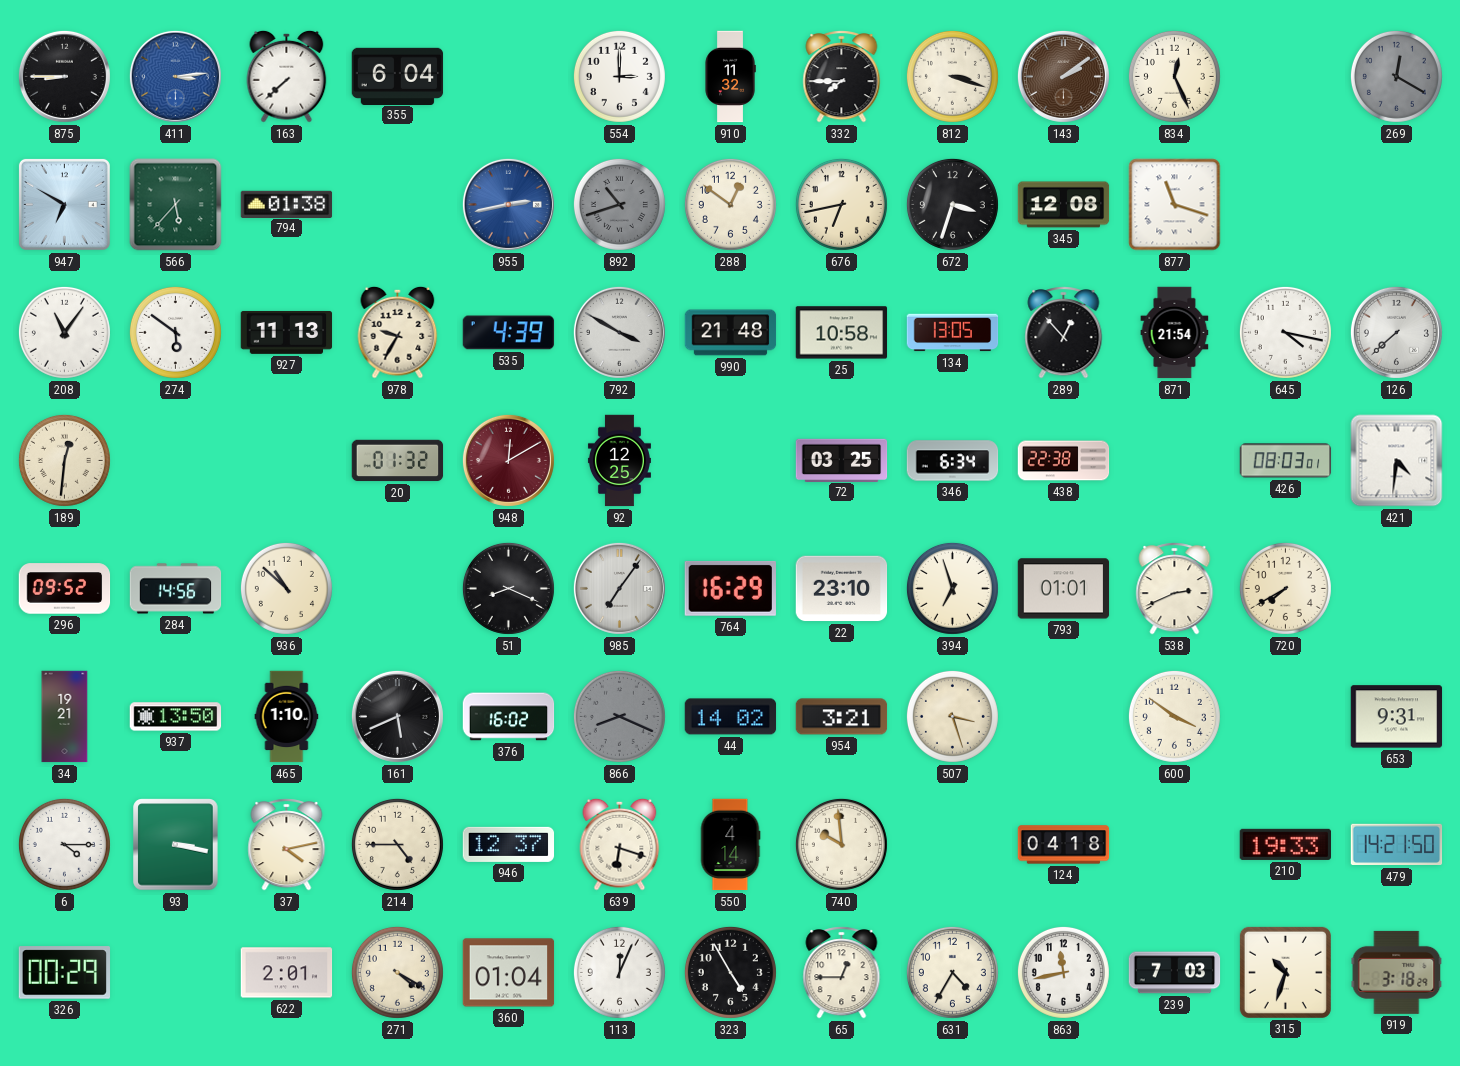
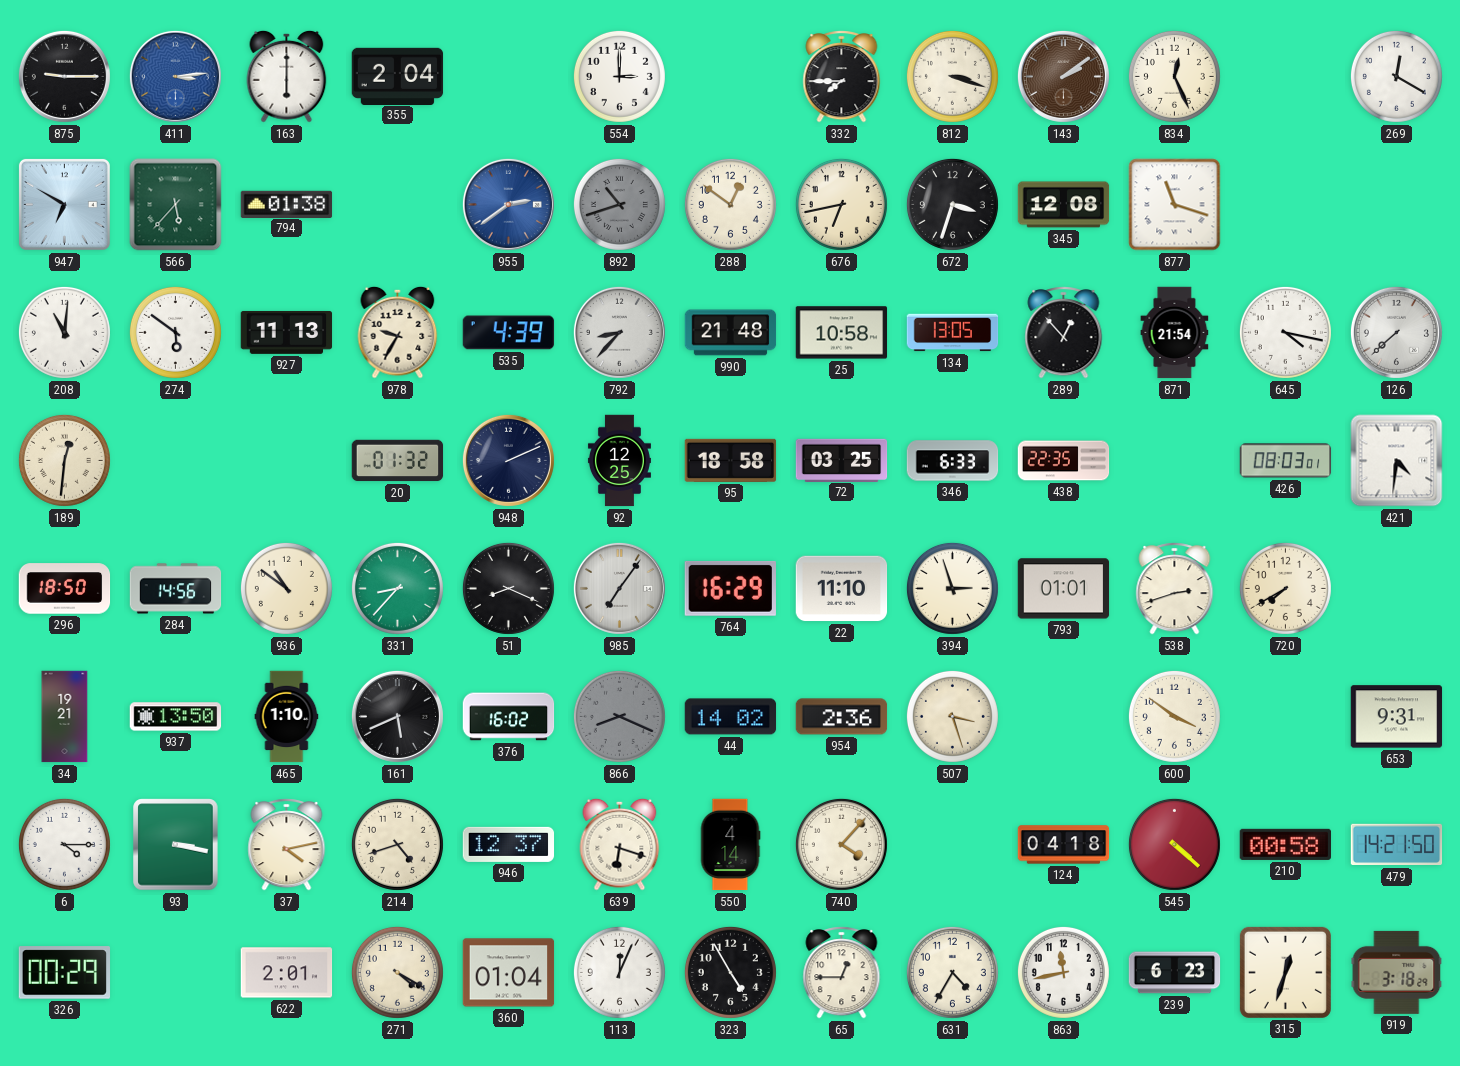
875: 8:45 -> 9:15
163: 7:38 -> 6:00
355: 6:04 -> 2:04
910: 11:32 -> none
269 dial: grey -> white
955: 2:43 -> 2:39
208: 11:06 -> 11:01
792: 3:50 -> 8:37
948: 12:10 -> 2:11
948 dial: burgundy -> navy
95: none -> 18:58
346: 6:34 -> 6:33
438: 22:38 -> 22:35
296: 09:52 -> 18:50
936: 10:52 -> 10:51
331: none -> 8:37
22: 23:10 -> 11:10
394: 6:57 -> 2:57
538: 2:41 -> 2:42
954: 3:21 -> 2:36
214: 4:45 -> 4:42
740: 9:59 -> 4:07
545: none -> 4:22
210: 19:33 -> 00:58
239: 7:03 -> 6:23
315: 10:33 -> 12:33
